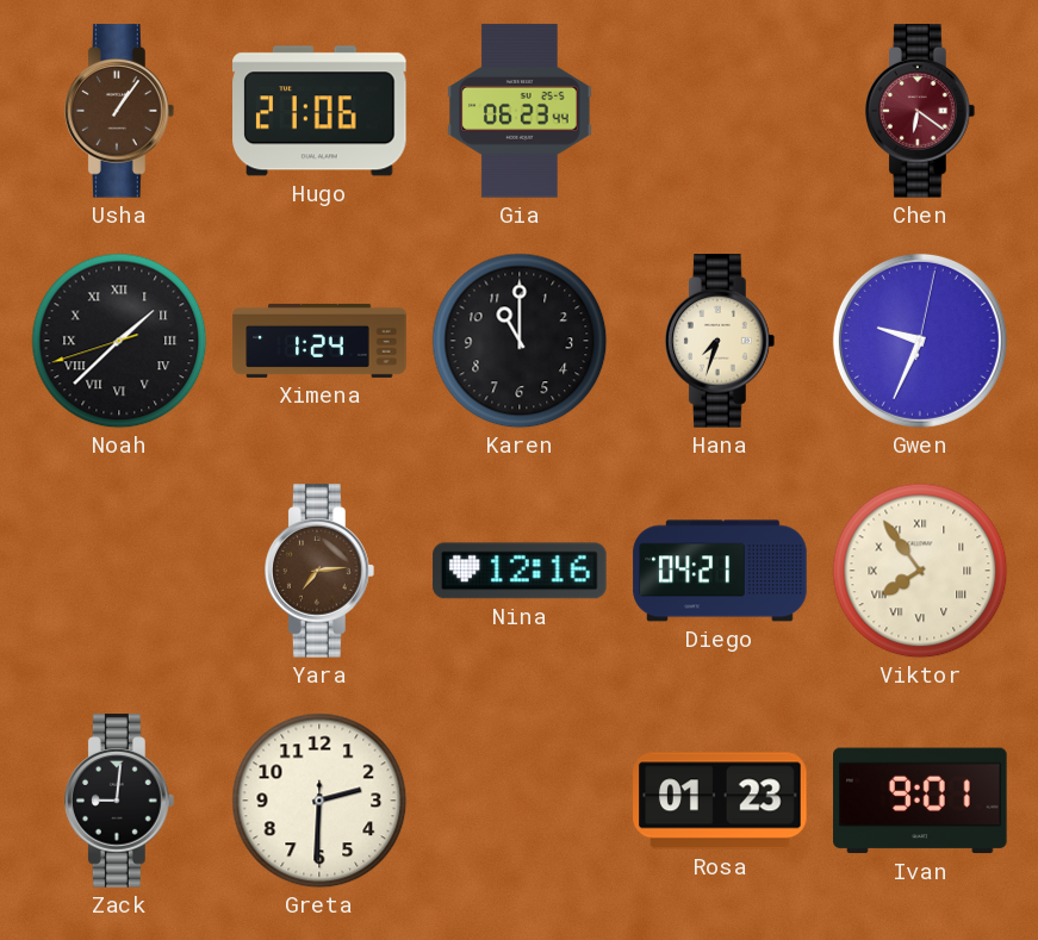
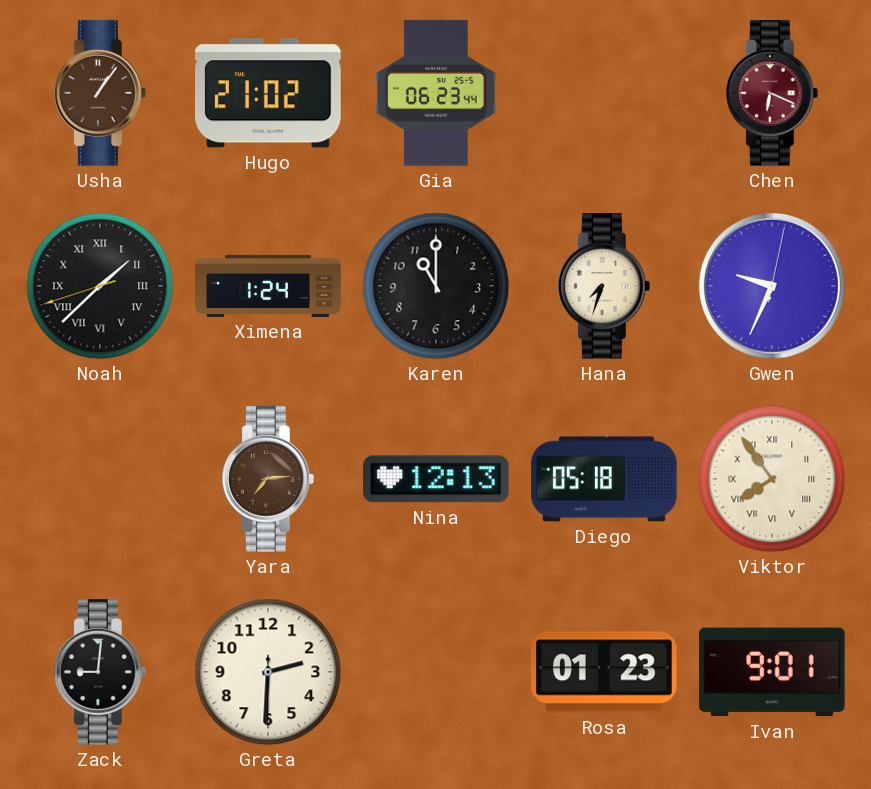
Hugo: 21:06 -> 21:02
Chen: 6:21 -> 6:19
Nina: 12:16 -> 12:13
Diego: 04:21 -> 05:18
